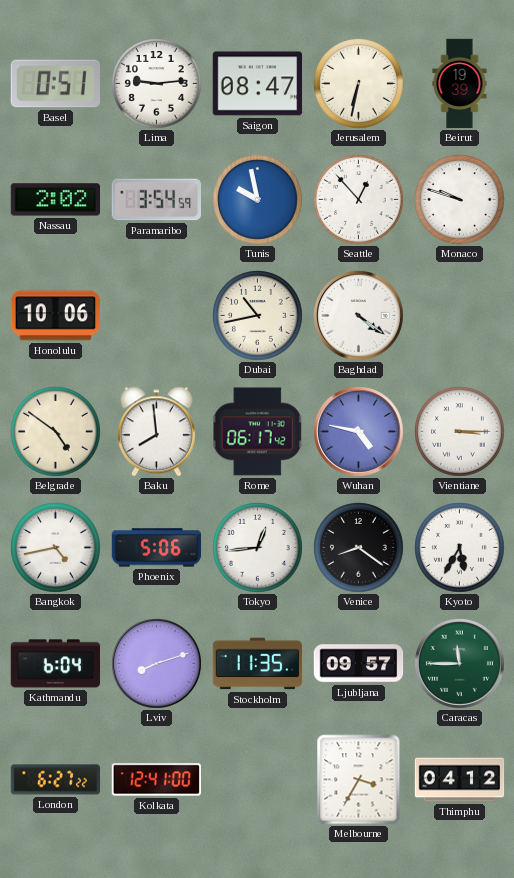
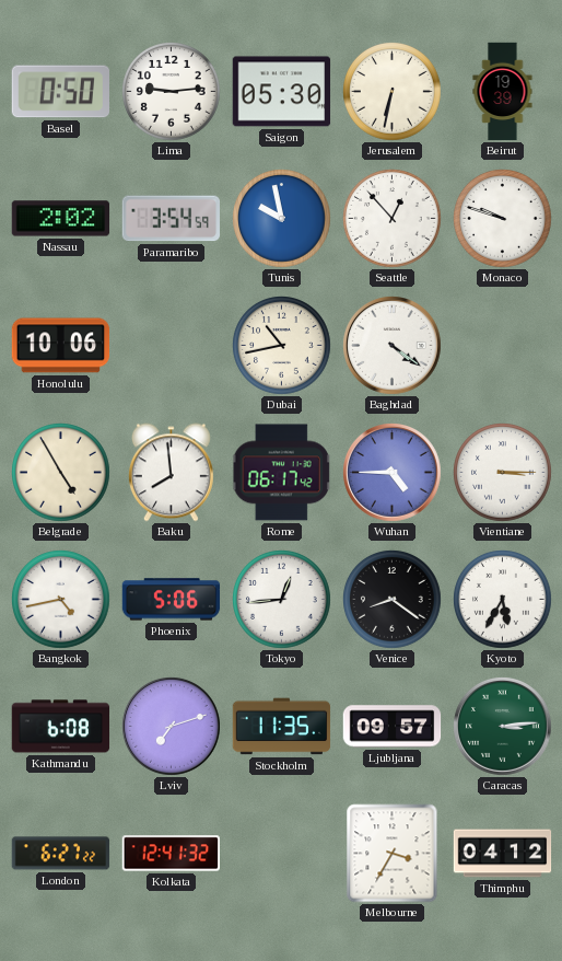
Basel: 0:51 -> 0:50
Saigon: 08:47 -> 05:30
Belgrade: 4:51 -> 4:55
Wuhan: 4:47 -> 4:45
Kathmandu: 6:04 -> 6:08
Lviv: 8:12 -> 7:12
Caracas: 11:45 -> 3:14
Kolkata: 12:41:00 -> 12:41:32
